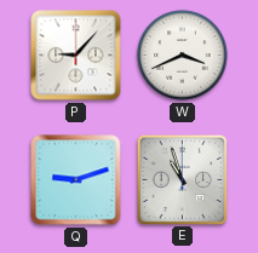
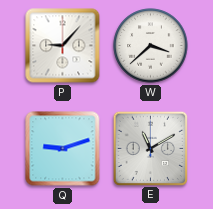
W: 3:41 -> 3:38
E: 10:57 -> 11:10
